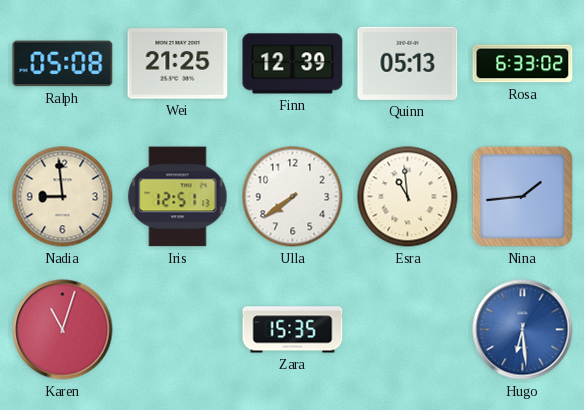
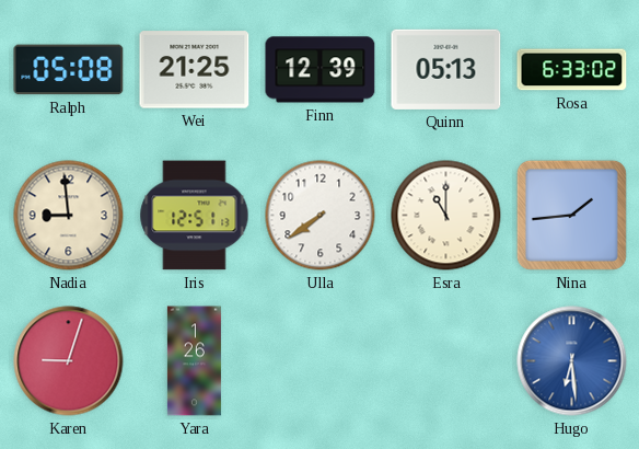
Esra: 10:59 -> 11:00
Karen: 11:03 -> 9:03
Yara: none -> 1:26
Zara: 15:35 -> none
